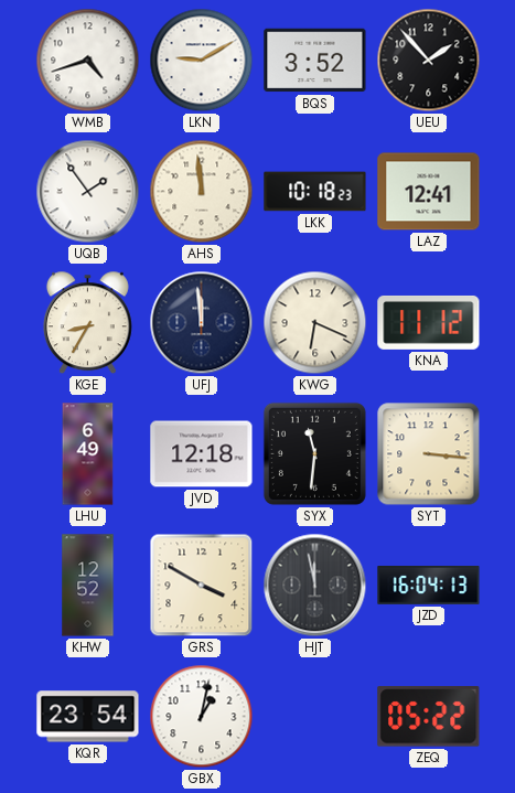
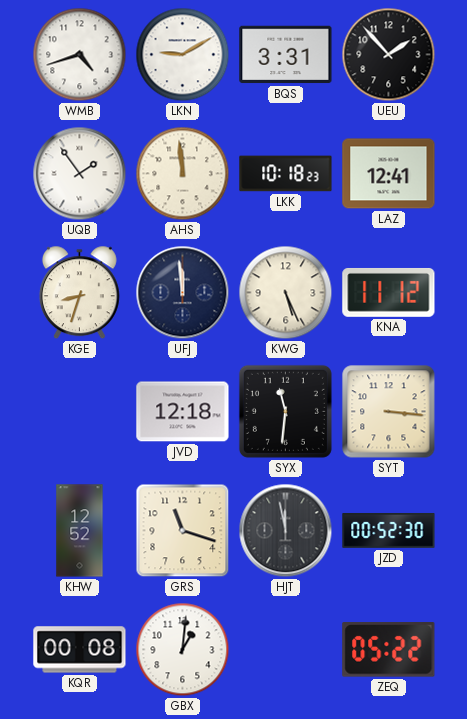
BQS: 3:52 -> 3:31
KGE: 8:35 -> 8:33
KWG: 6:19 -> 5:26
LHU: 6:49 -> none
GRS: 3:50 -> 11:18
JZD: 16:04 -> 00:52
KQR: 23:54 -> 00:08
GBX: 1:02 -> 1:01
